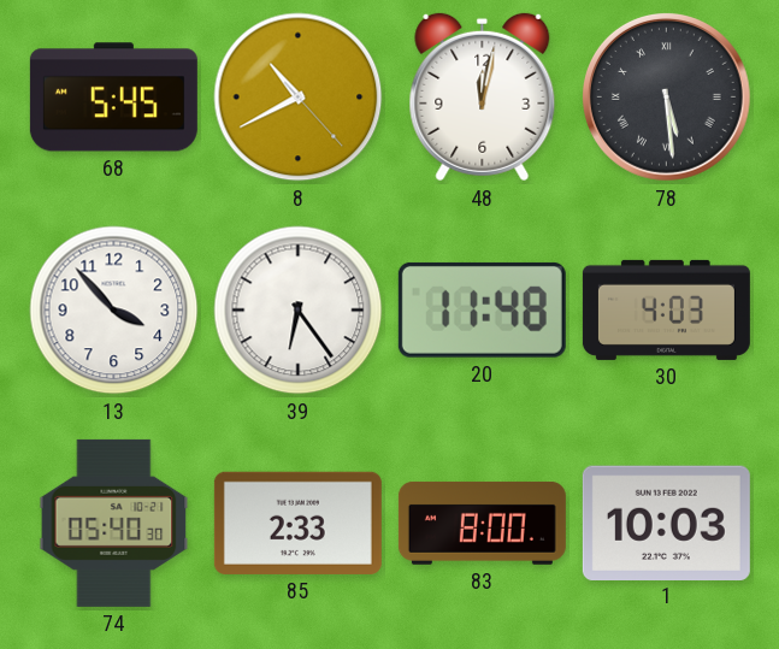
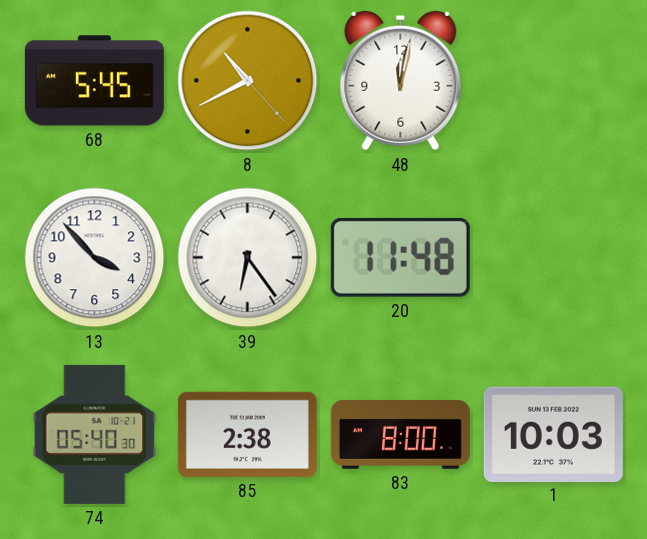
78: 5:29 -> none
30: 4:03 -> none
85: 2:33 -> 2:38
